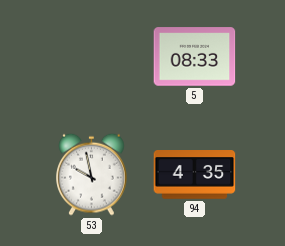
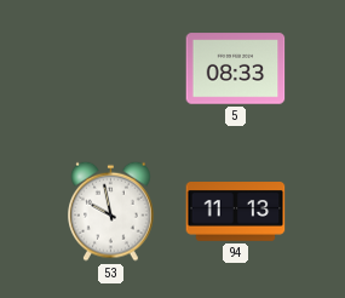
94: 4:35 -> 11:13
